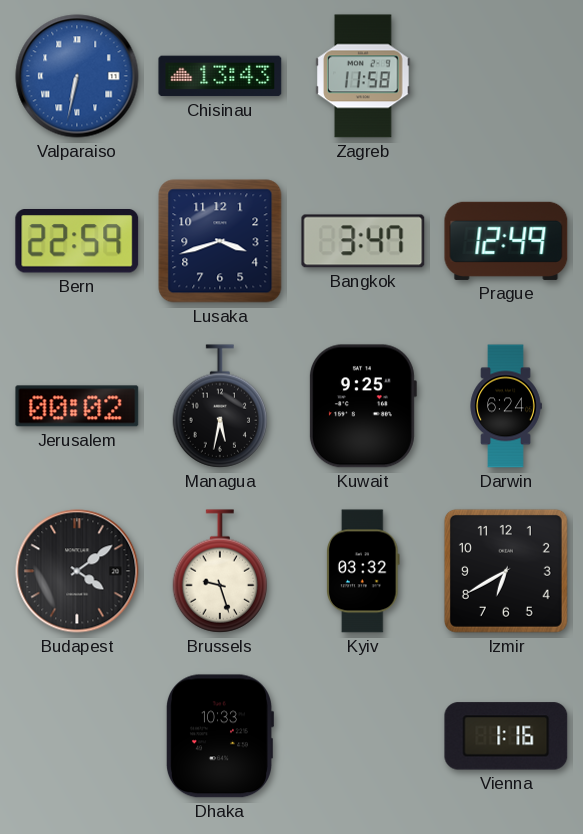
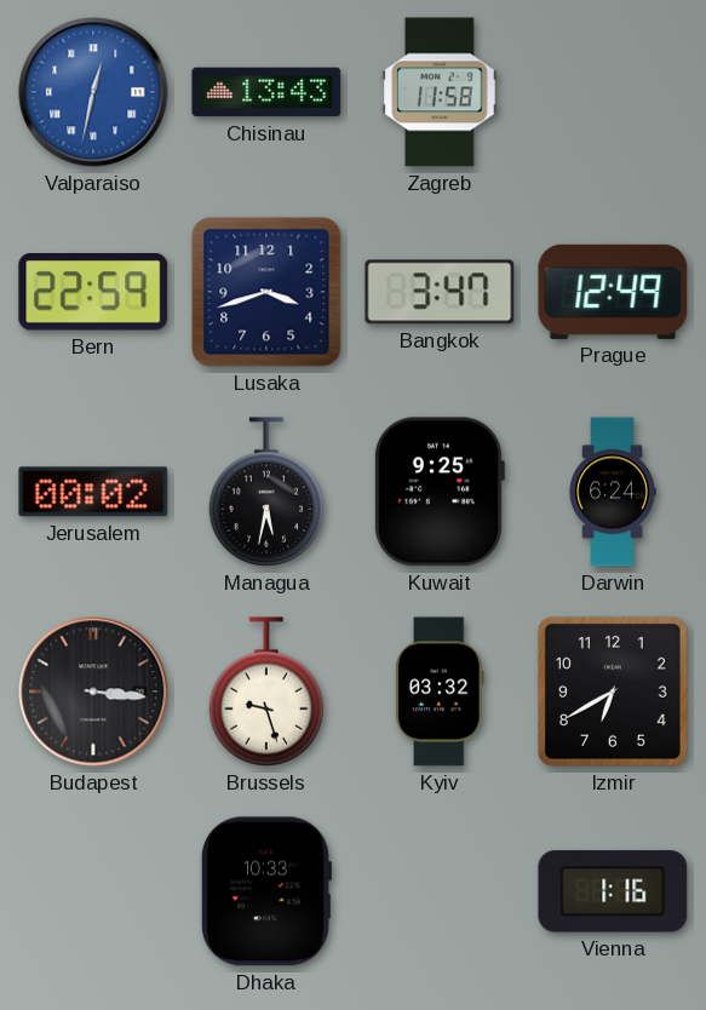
Valparaiso: 6:32 -> 12:32
Budapest: 4:09 -> 3:16
